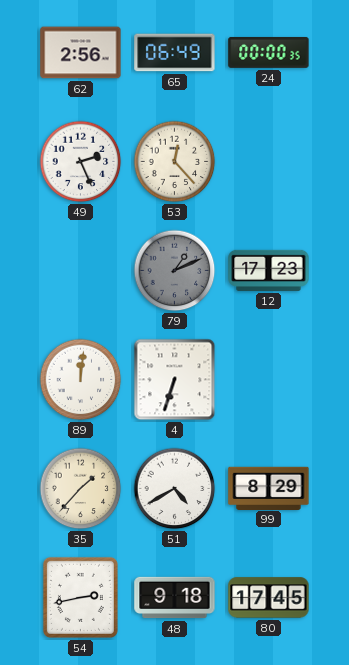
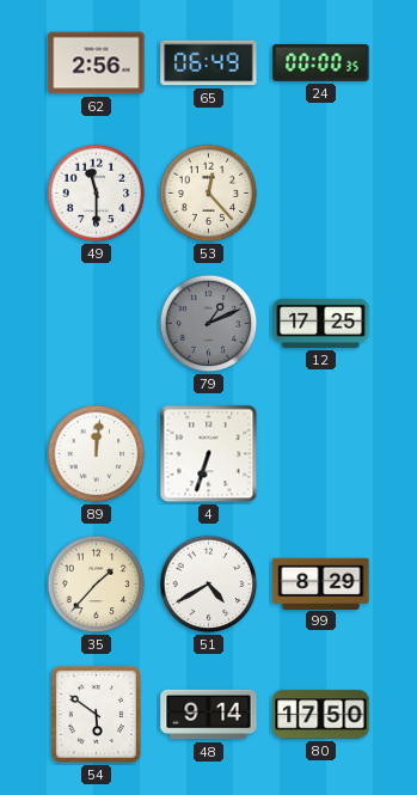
49: 2:26 -> 11:30
12: 17:23 -> 17:25
54: 2:43 -> 5:51
48: 9:18 -> 9:14
80: 17:45 -> 17:50
